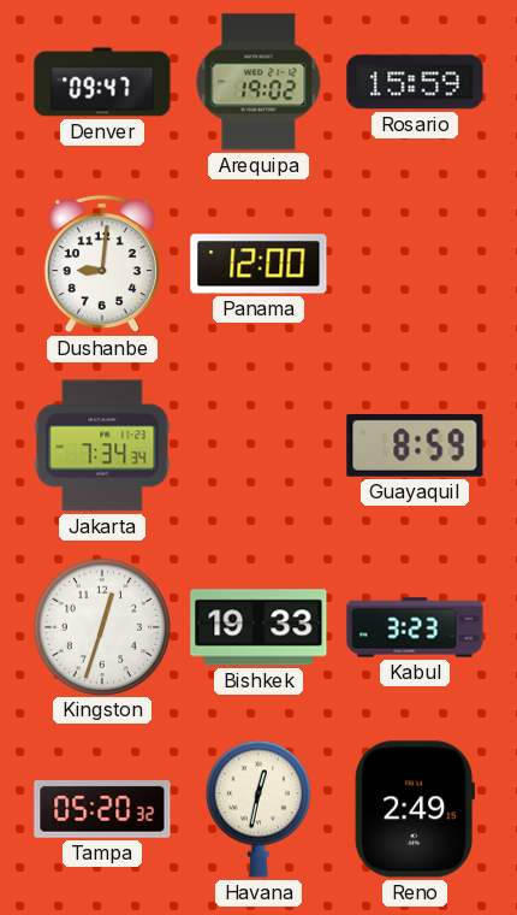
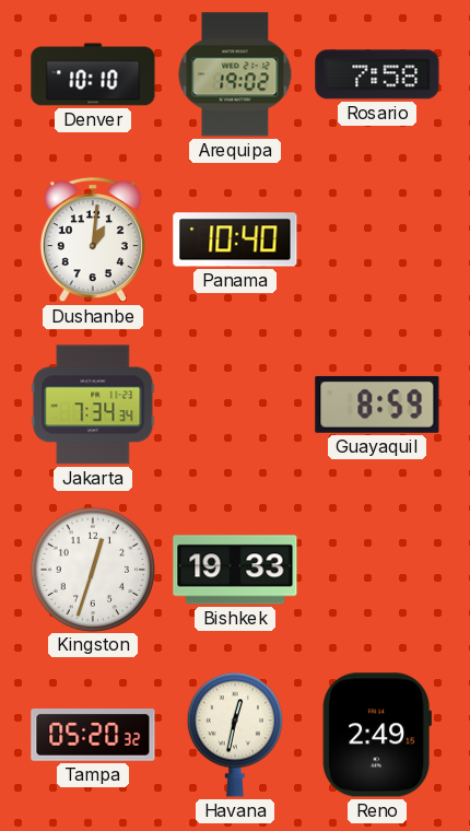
Denver: 09:47 -> 10:10
Rosario: 15:59 -> 7:58
Dushanbe: 9:01 -> 1:01
Panama: 12:00 -> 10:40
Kabul: 3:23 -> none
